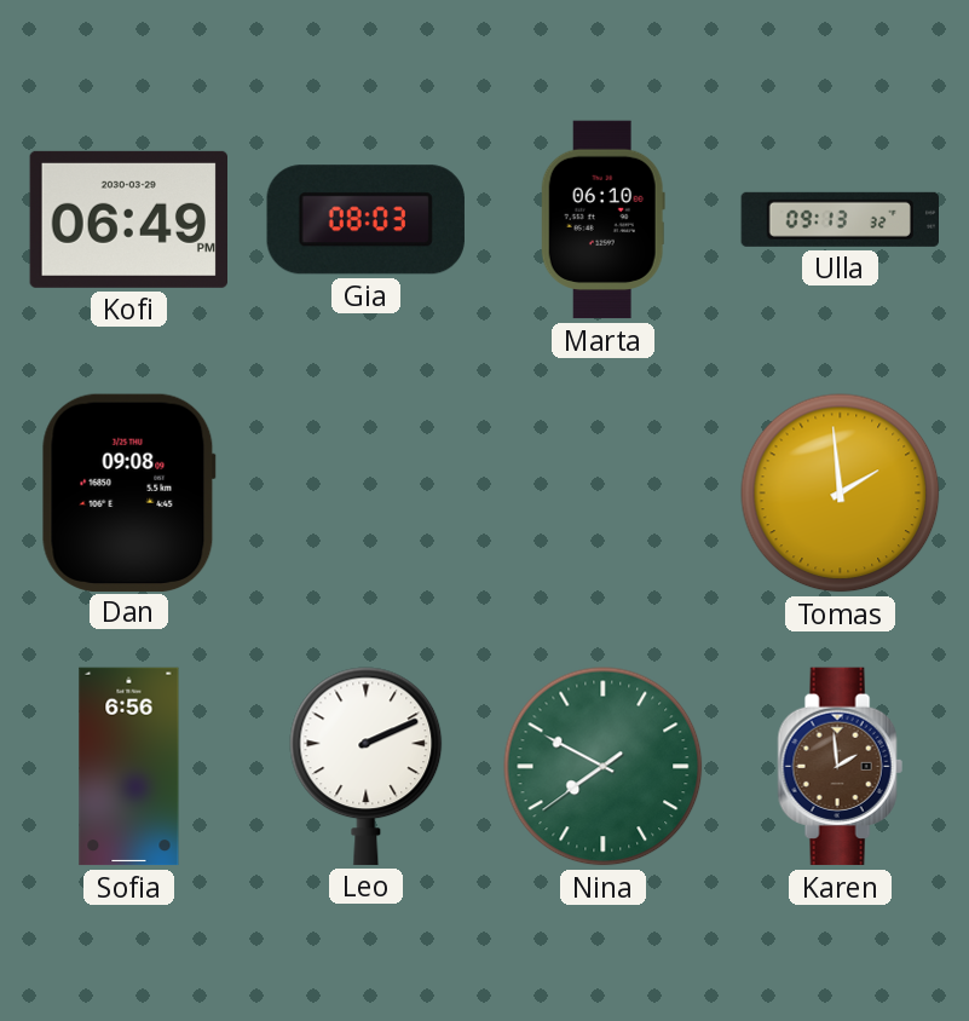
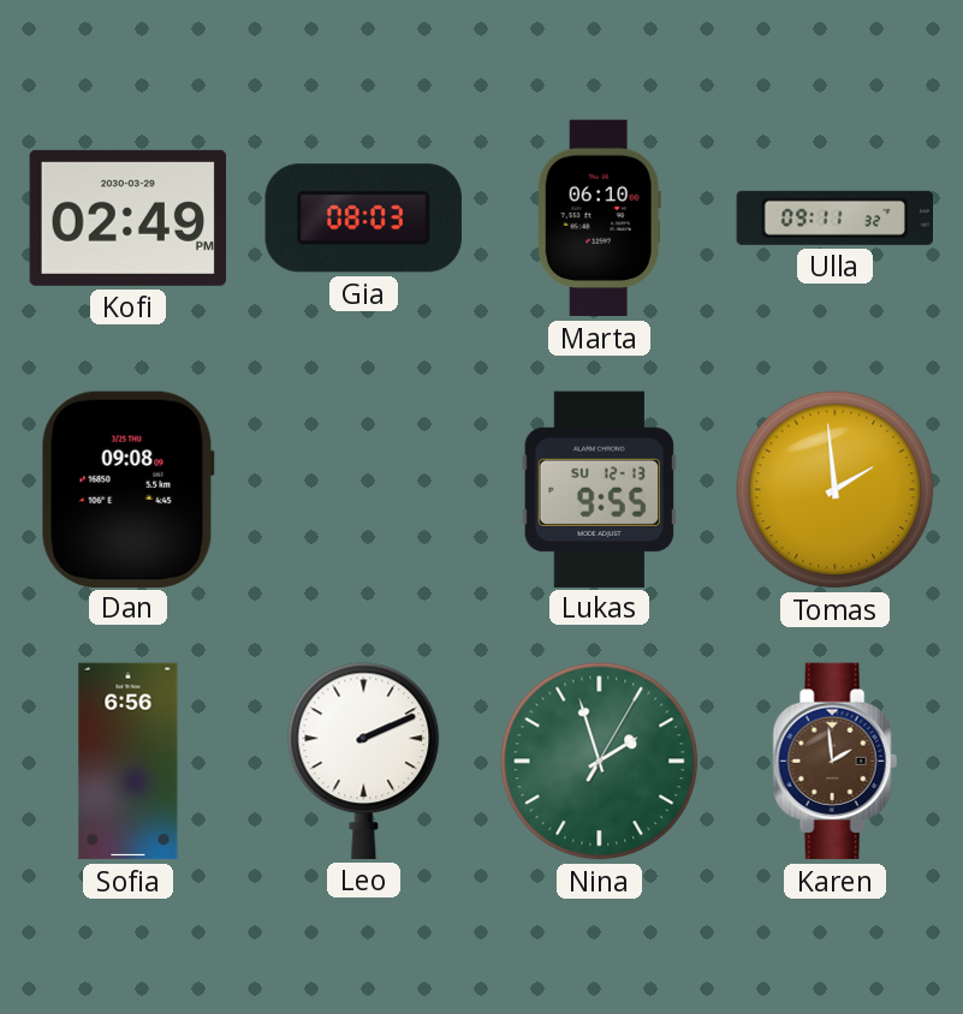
Kofi: 06:49 -> 02:49
Ulla: 09:13 -> 09:11
Lukas: none -> 9:55
Nina: 7:49 -> 1:57
